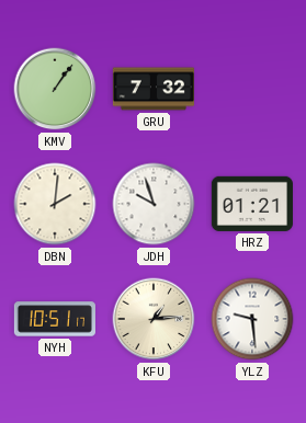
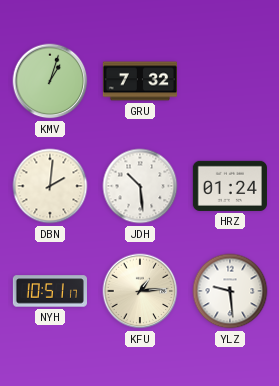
KMV: 1:06 -> 1:03
JDH: 9:57 -> 10:29
HRZ: 01:21 -> 01:24
